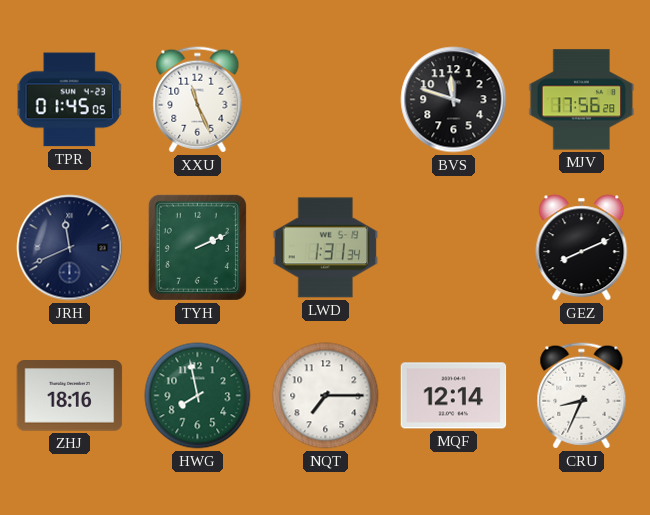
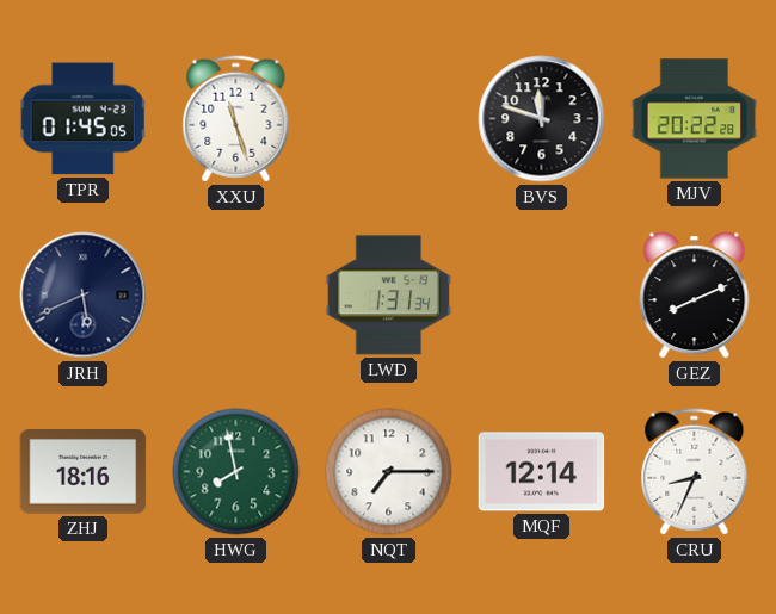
XXU: 11:26 -> 11:27
MJV: 17:56 -> 20:22
JRH: 11:41 -> 5:41
TYH: 2:11 -> none
